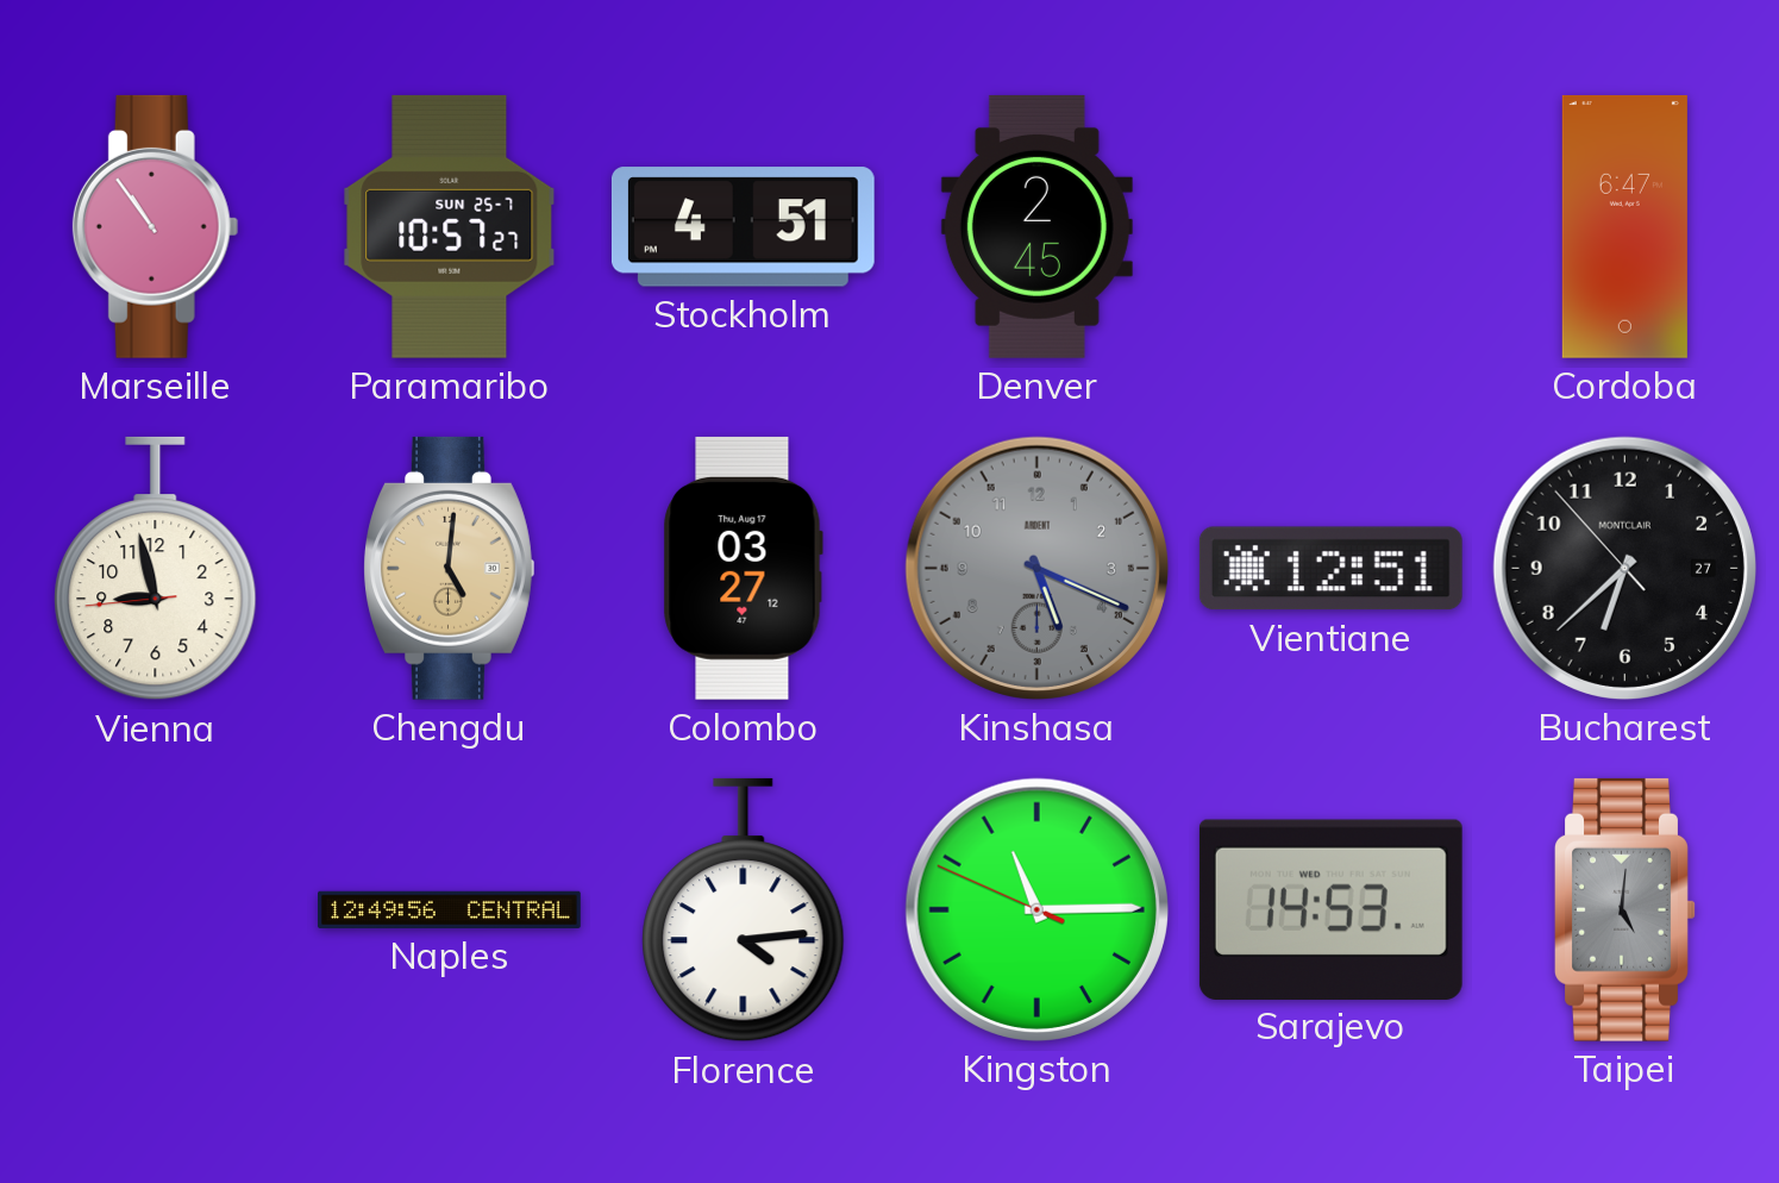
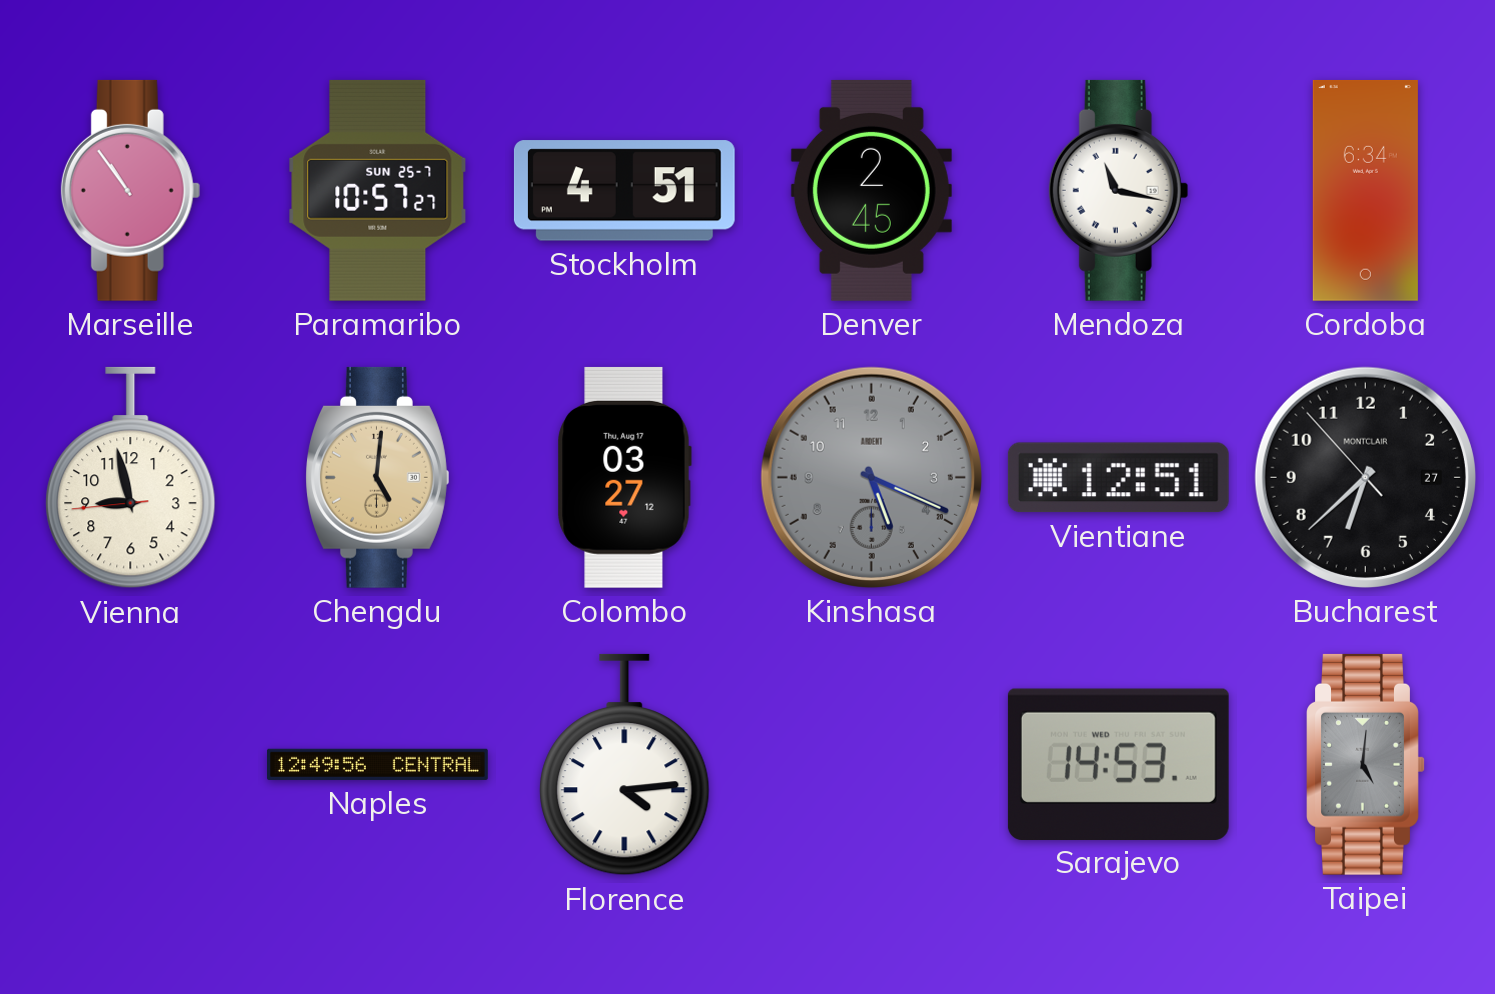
Mendoza: none -> 11:17
Cordoba: 6:47 -> 6:34
Kingston: 11:14 -> none
